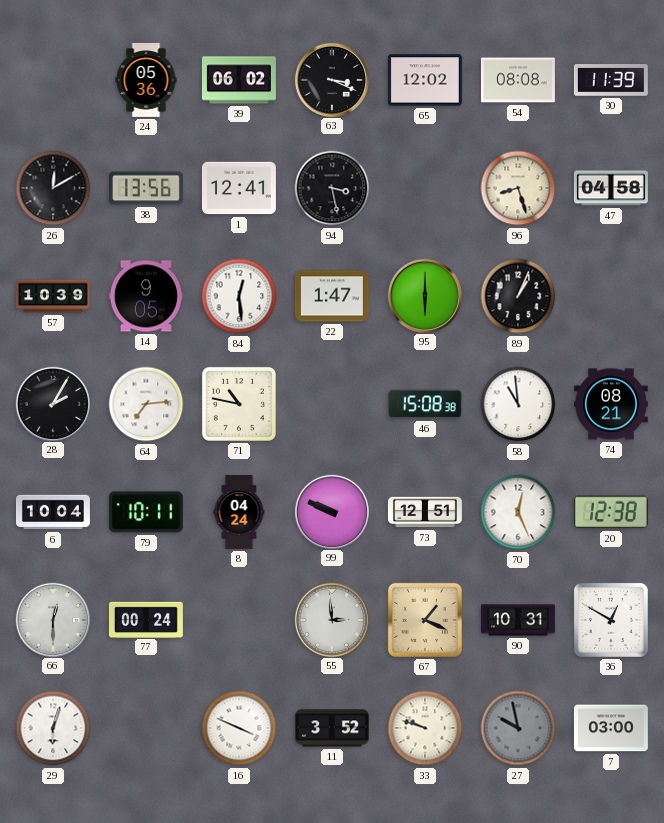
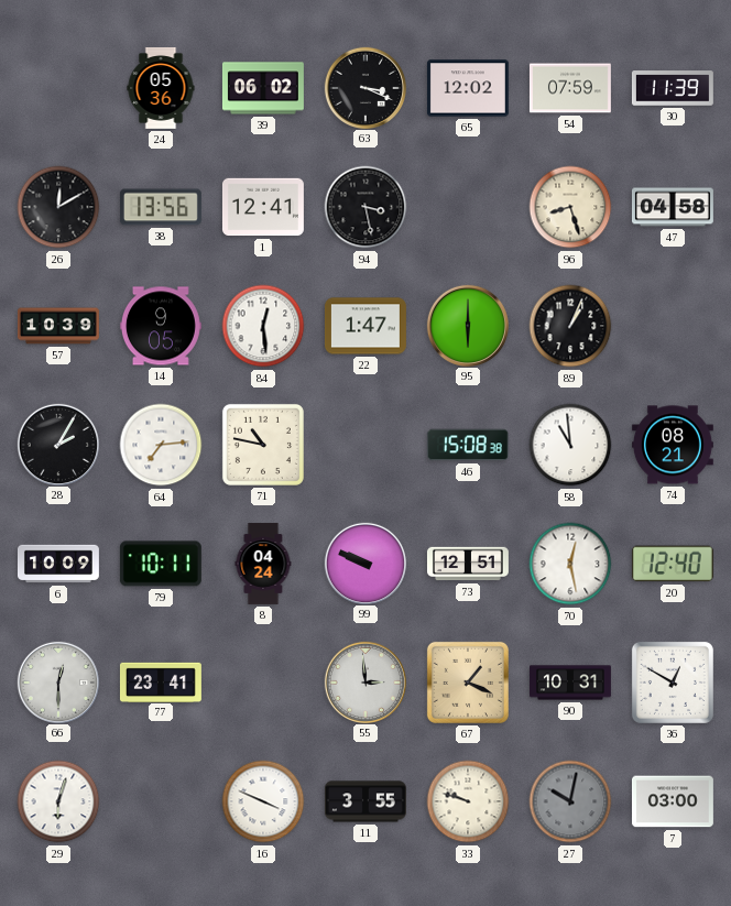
54: 08:08 -> 07:59
6: 10:04 -> 10:09
70: 12:26 -> 12:28
20: 12:38 -> 12:40
77: 00:24 -> 23:41
11: 3:52 -> 3:55
27: 9:58 -> 10:02
